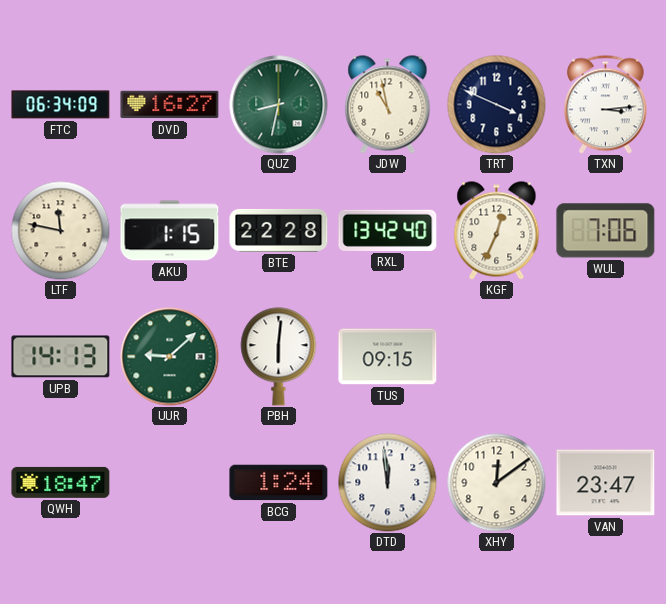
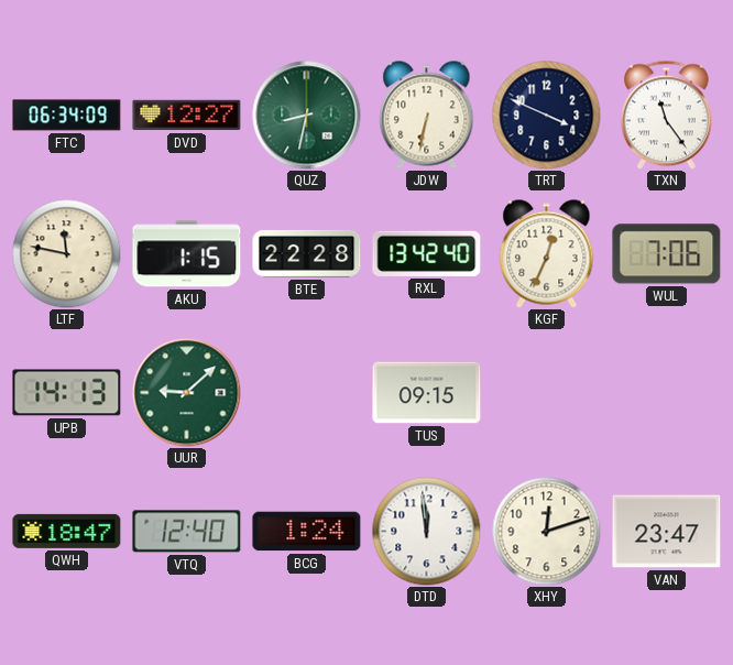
DVD: 16:27 -> 12:27
JDW: 10:58 -> 6:32
TXN: 3:14 -> 11:24
PBH: 6:01 -> none
VTQ: none -> 12:40
XHY: 12:09 -> 12:12
